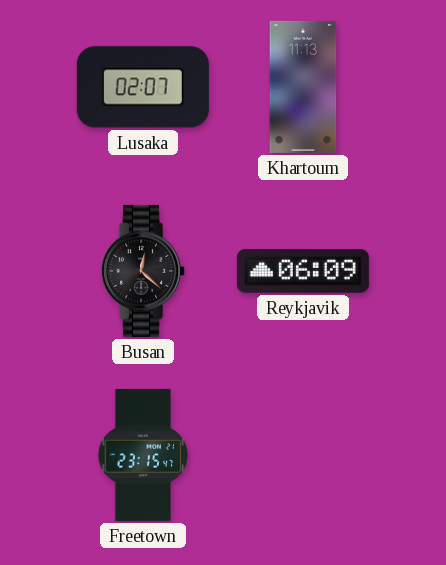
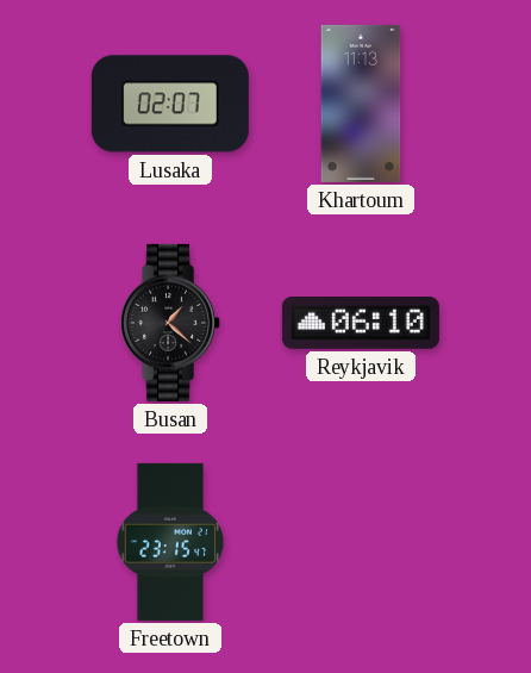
Busan: 12:22 -> 1:22
Reykjavik: 06:09 -> 06:10
